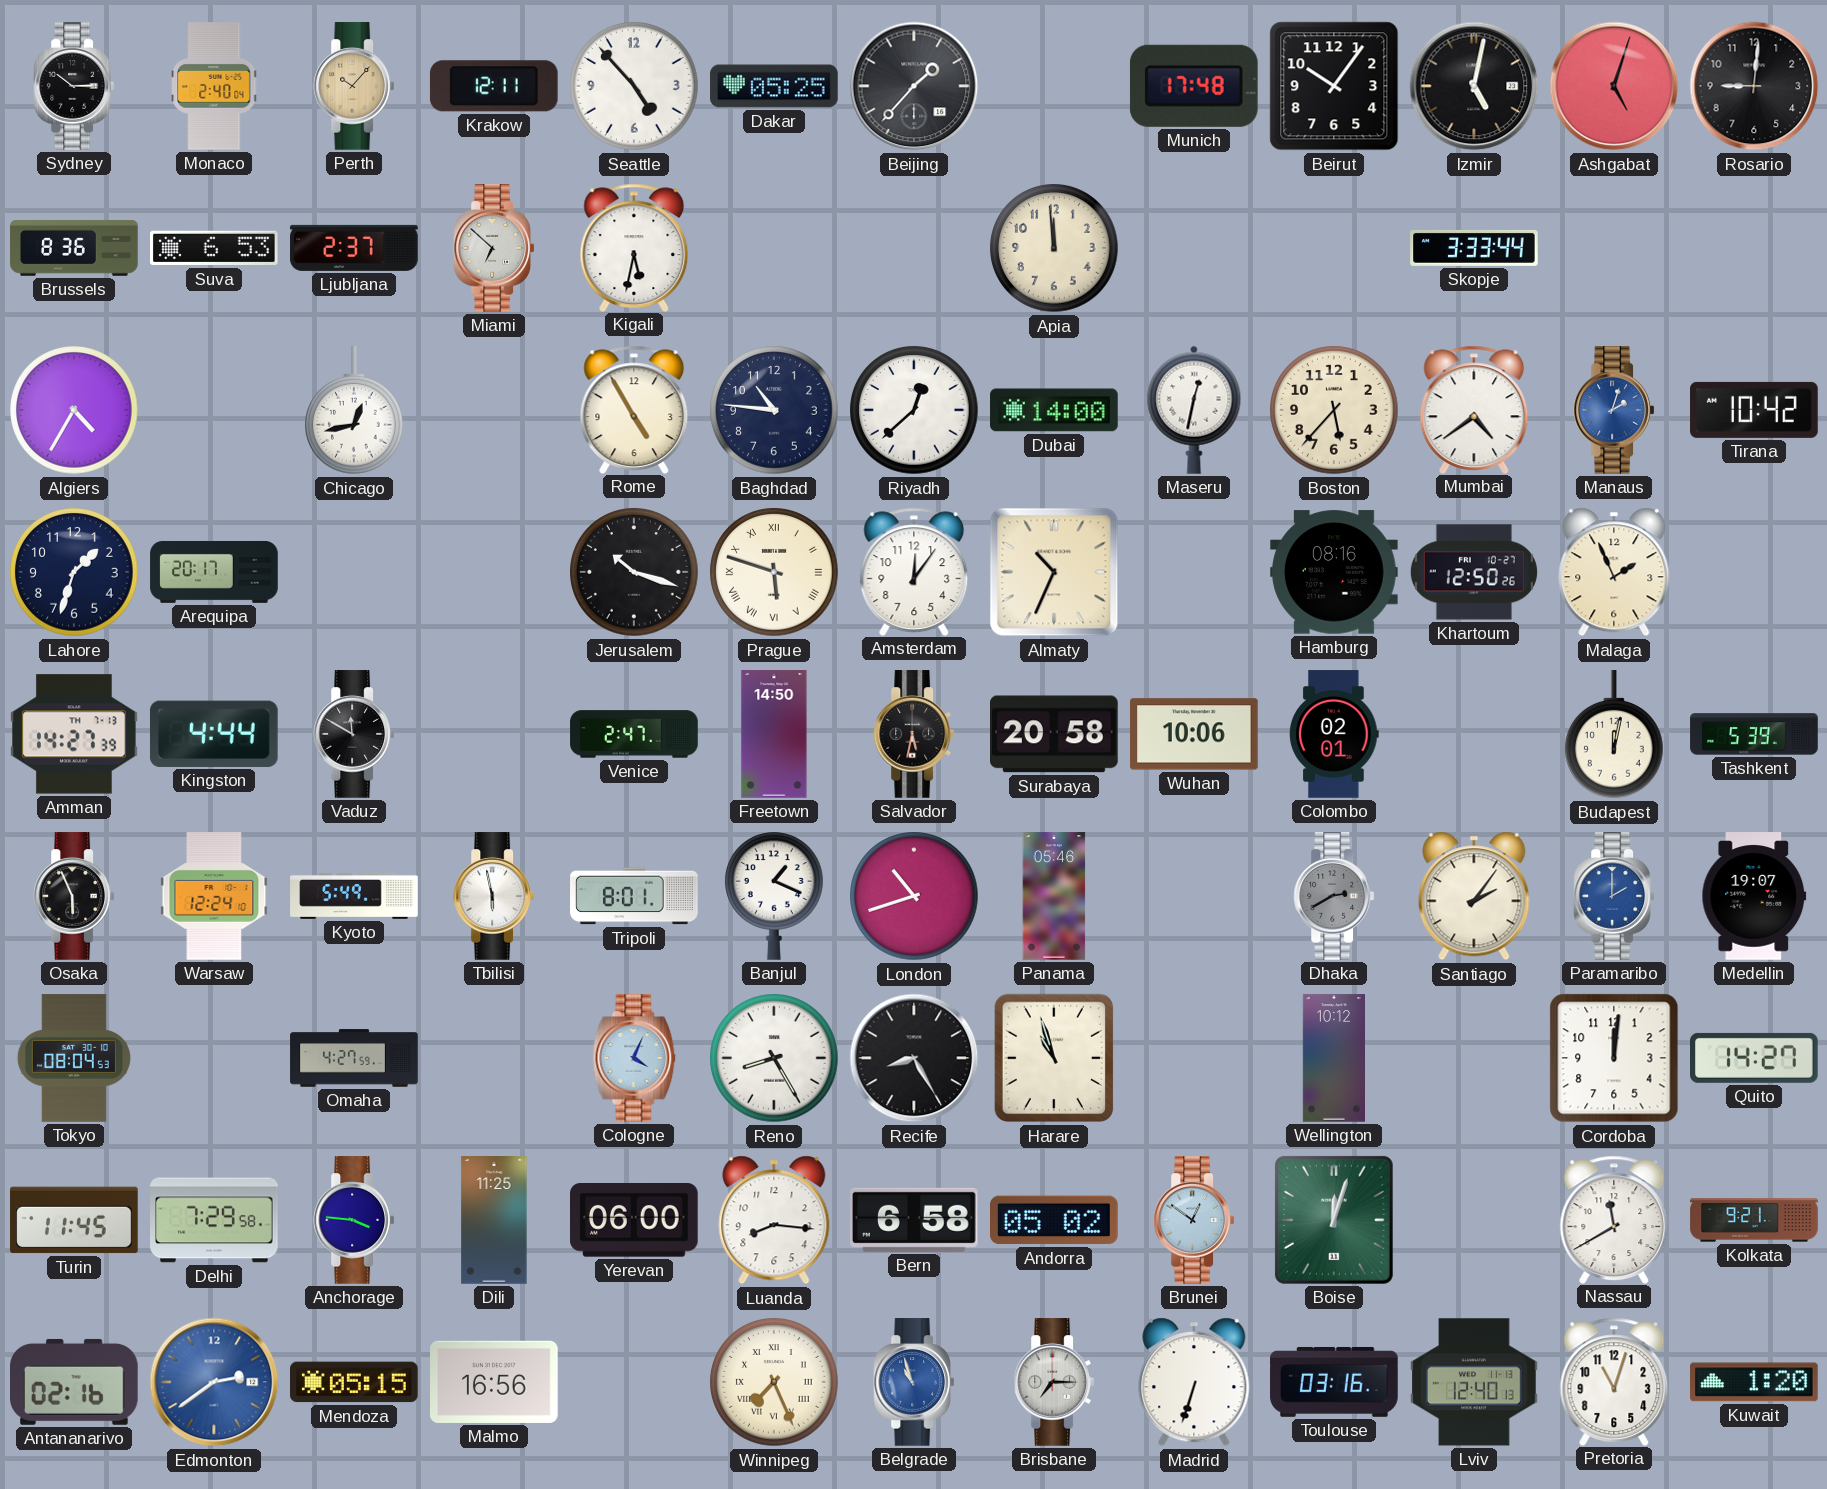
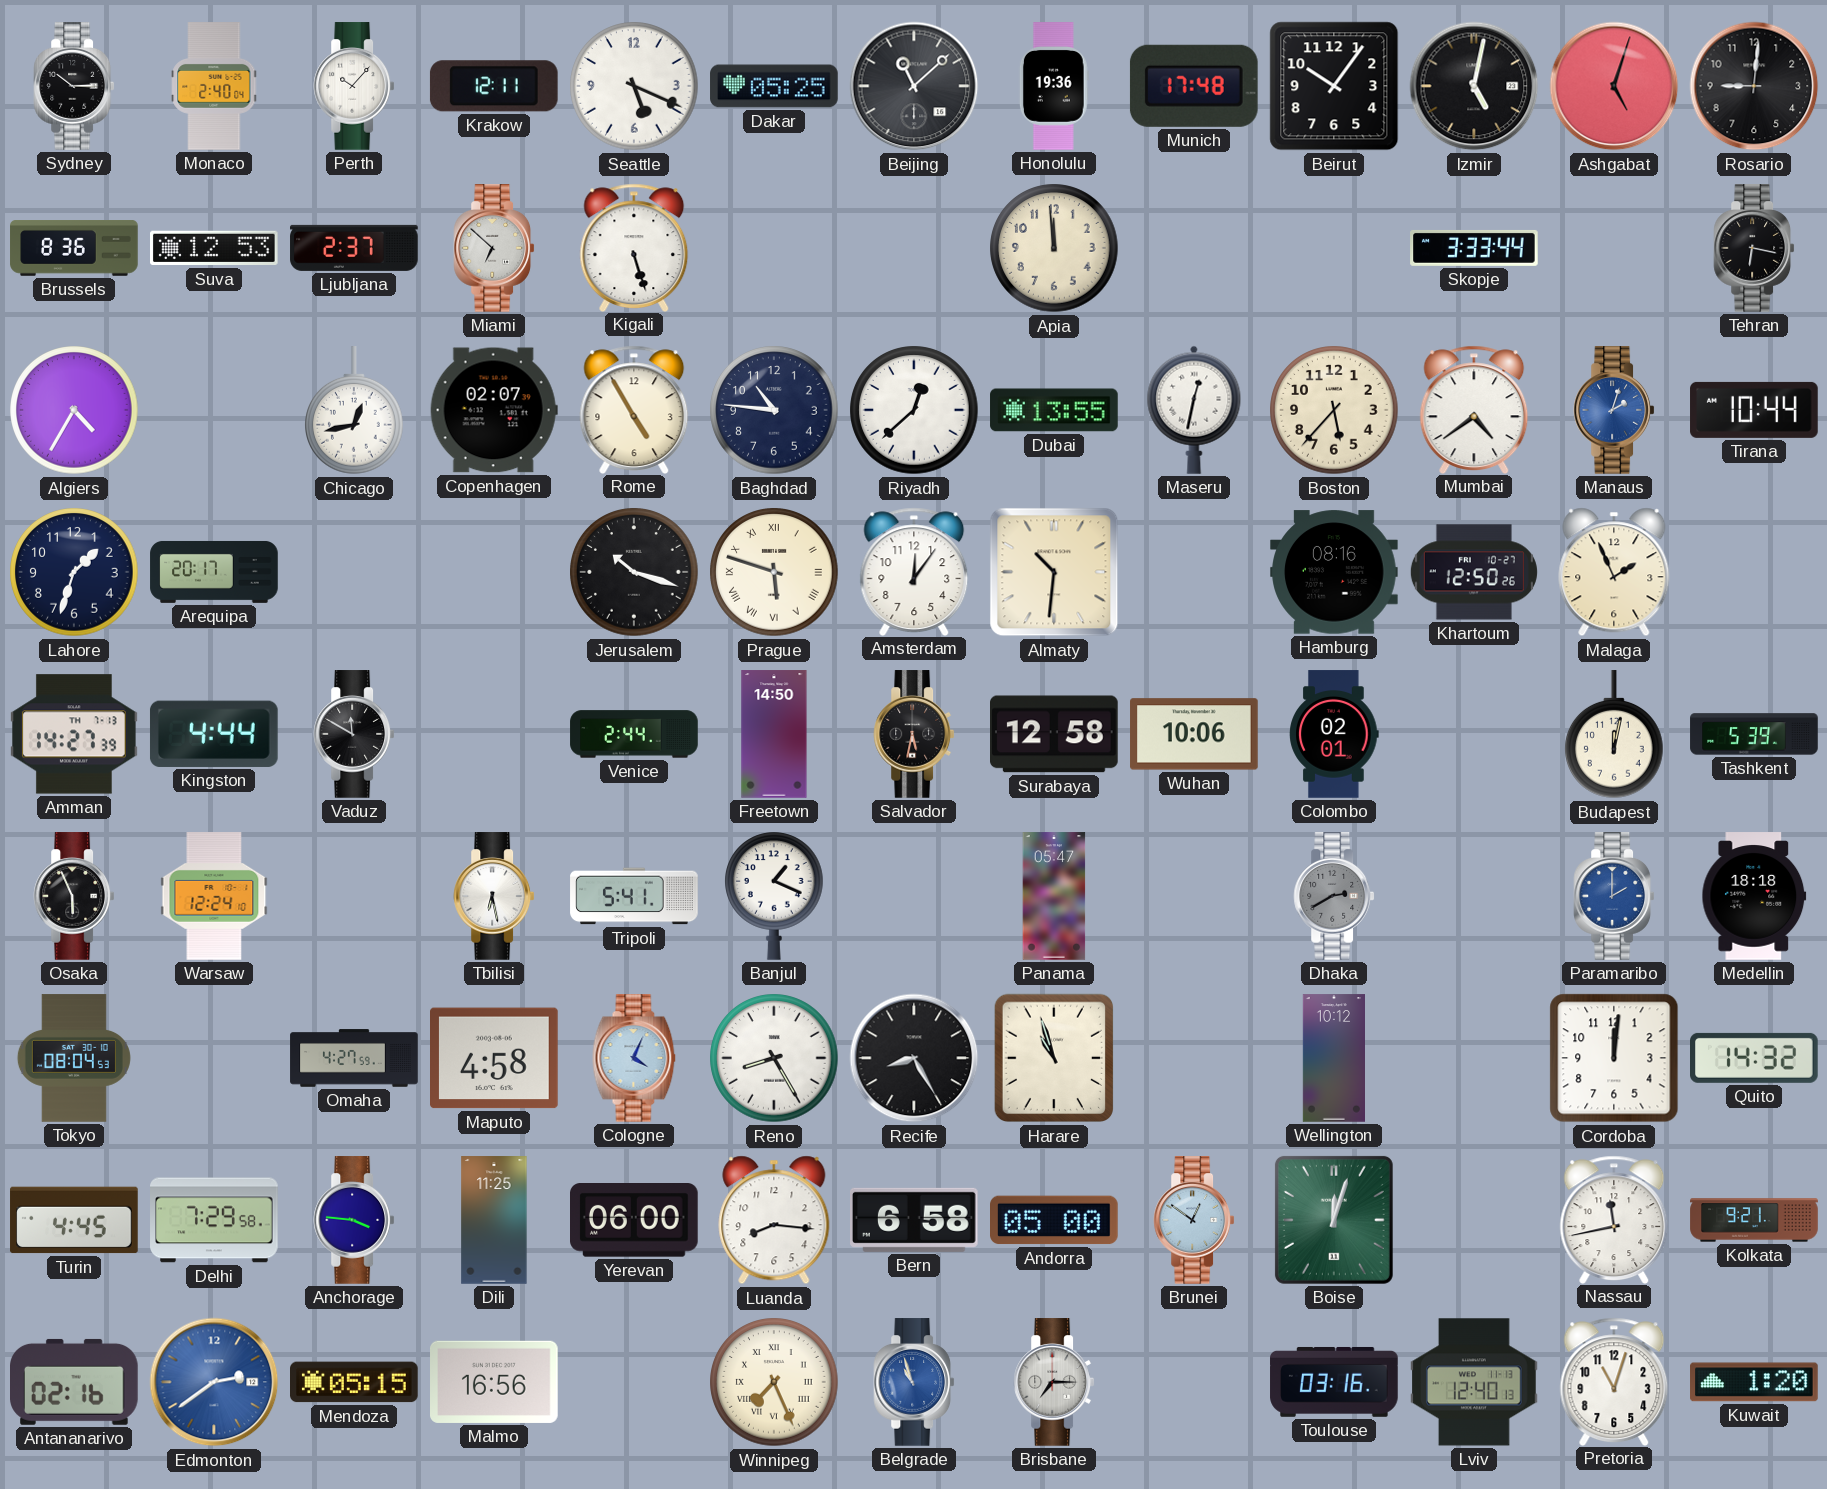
Perth dial: champagne -> white
Seattle: 4:53 -> 5:19
Beijing: 1:37 -> 11:08
Honolulu: none -> 19:36
Suva: 6:53 -> 12:53
Kigali: 5:32 -> 5:27
Tehran: none -> 6:17
Copenhagen: none -> 02:07
Dubai: 14:00 -> 13:55
Tirana: 10:42 -> 10:44
Almaty: 10:34 -> 10:31
Venice: 2:47 -> 2:44
Surabaya: 20:58 -> 12:58
Kyoto: 5:49 -> none
Tbilisi: 5:58 -> 6:28
Tripoli: 8:01 -> 5:41
London: 10:42 -> none
Panama: 05:46 -> 05:47
Santiago: 2:06 -> none
Medellin: 19:07 -> 18:18
Maputo: none -> 4:58
Quito: 14:27 -> 14:32
Turin: 11:45 -> 4:45
Andorra: 05:02 -> 05:00
Nassau: 11:40 -> 11:43
Madrid: 6:33 -> none
